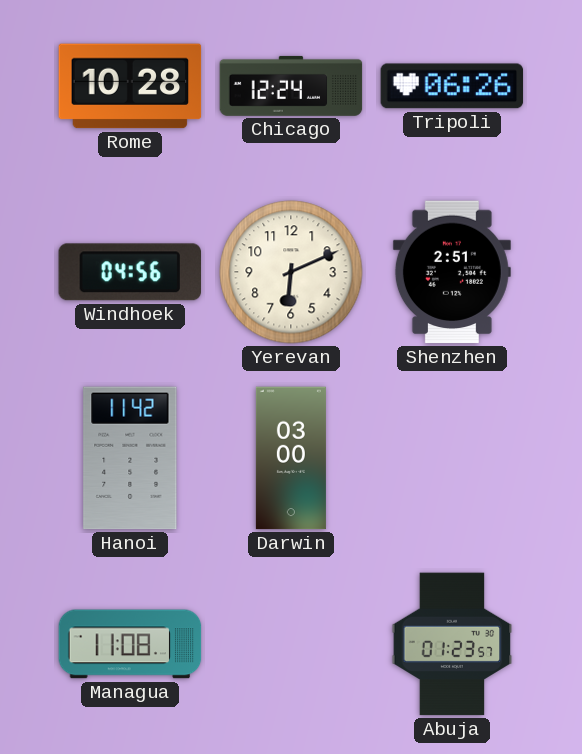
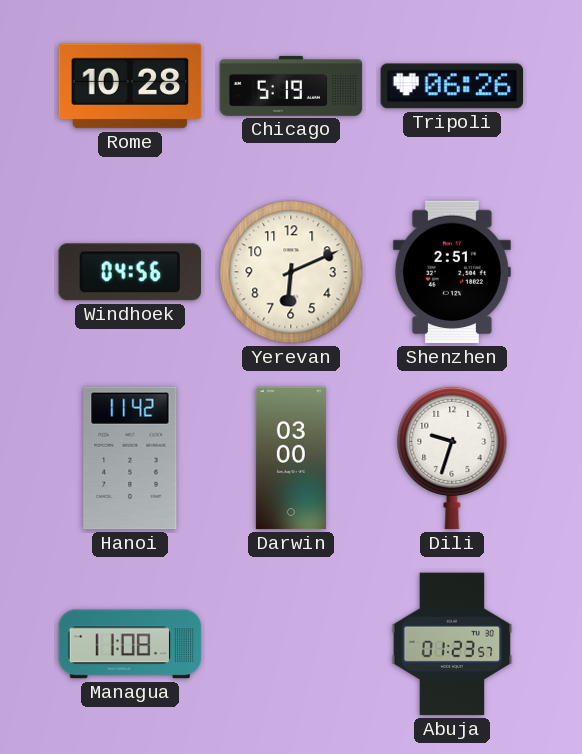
Chicago: 12:24 -> 5:19
Dili: none -> 9:33
